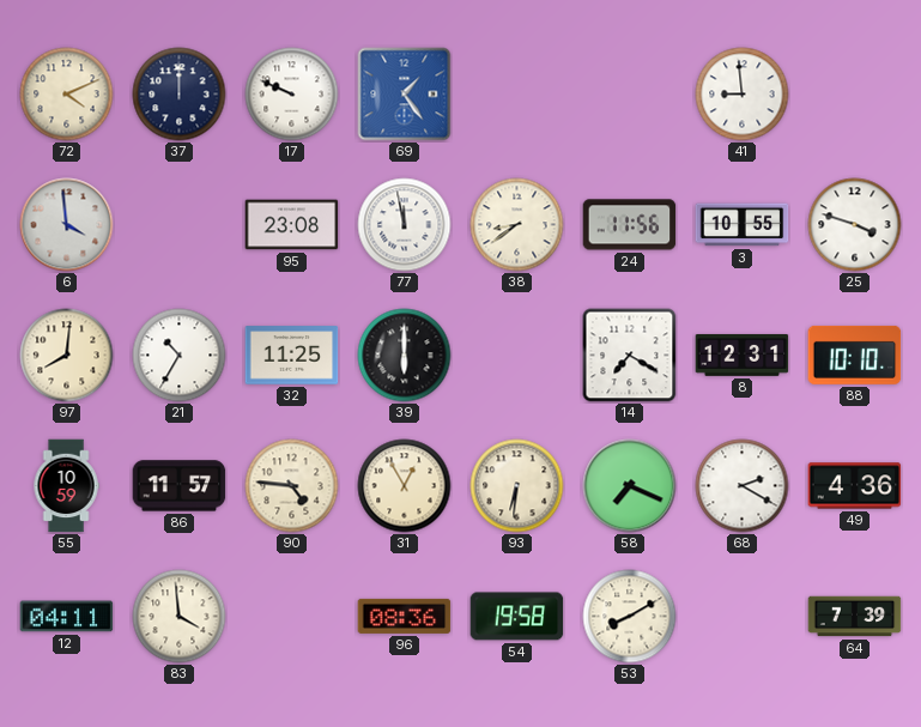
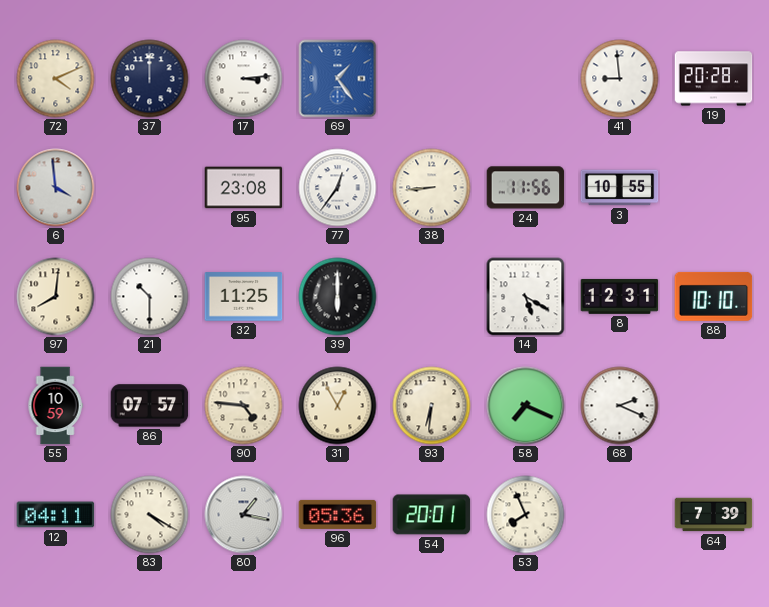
17: 9:49 -> 3:14
19: none -> 20:28
77: 11:58 -> 12:36
38: 8:39 -> 8:44
25: 3:48 -> none
21: 10:35 -> 10:30
14: 7:20 -> 5:20
86: 11:57 -> 07:57
68: 2:20 -> 2:19
49: 4:36 -> none
83: 3:59 -> 4:20
80: none -> 1:17
96: 08:36 -> 05:36
54: 19:58 -> 20:01
53: 8:10 -> 7:56
